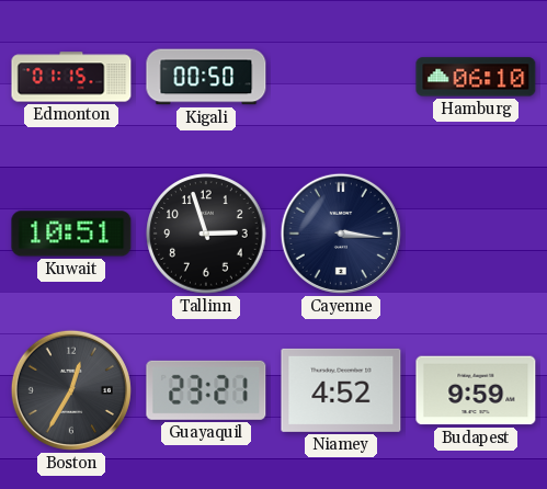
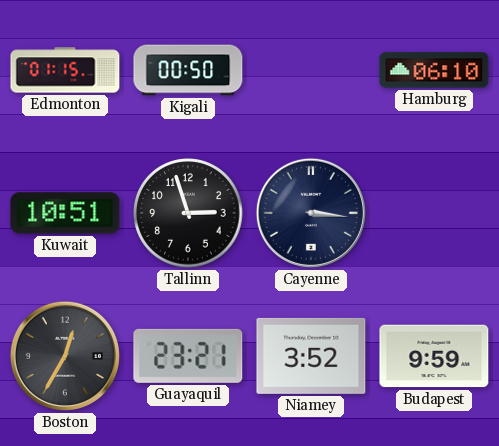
Niamey: 4:52 -> 3:52
